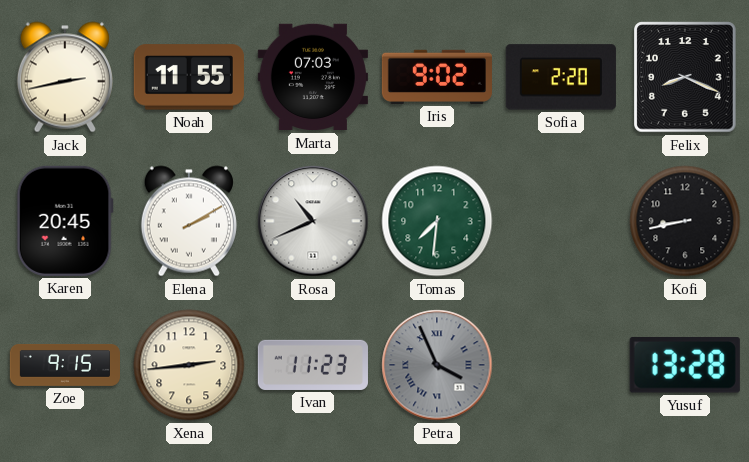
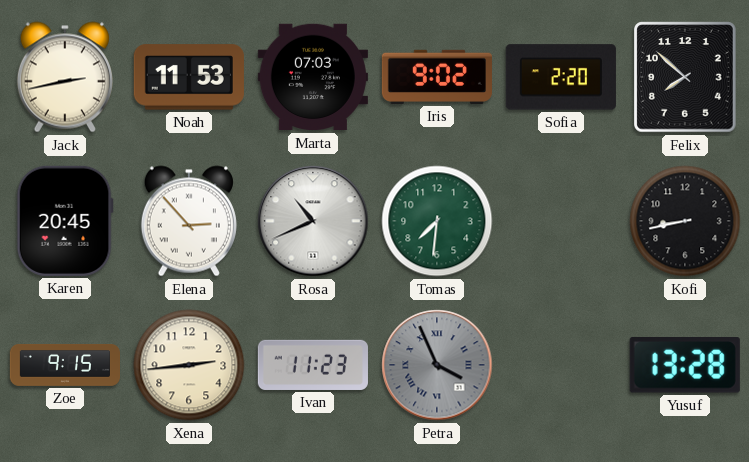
Noah: 11:55 -> 11:53
Felix: 8:19 -> 7:52
Elena: 2:10 -> 2:53
